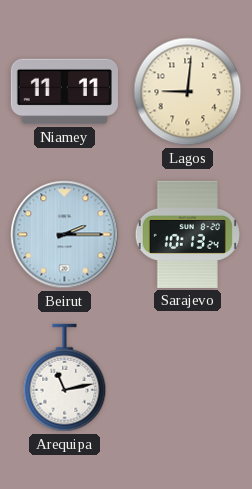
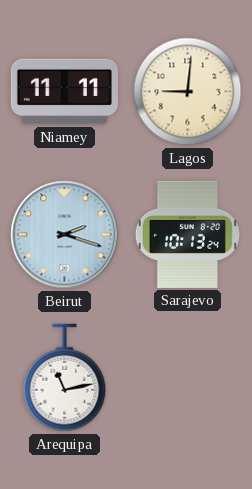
Beirut: 2:15 -> 2:18
